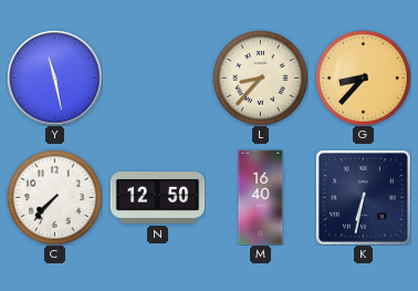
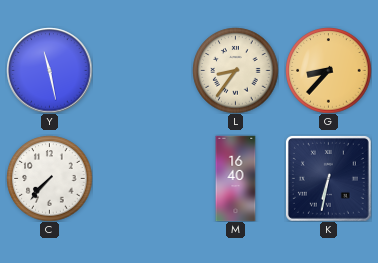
L: 8:37 -> 8:36
N: 12:50 -> none
